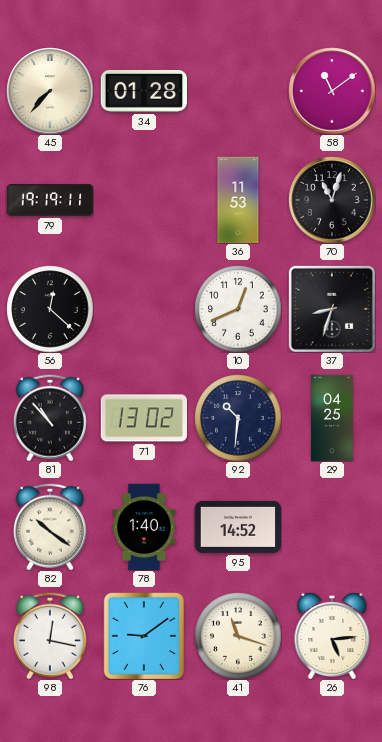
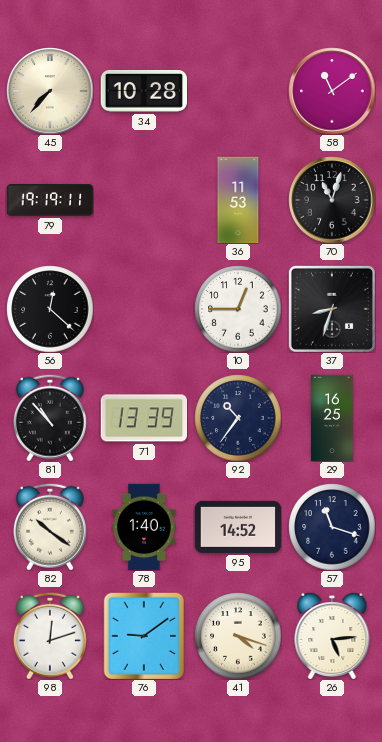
34: 01:28 -> 10:28
10: 12:41 -> 12:45
71: 13:02 -> 13:39
92: 10:31 -> 10:36
29: 04:25 -> 16:25
57: none -> 11:18
98: 12:17 -> 12:12
41: 11:18 -> 4:18
